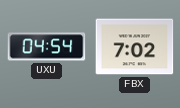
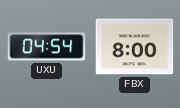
FBX: 7:02 -> 8:00
